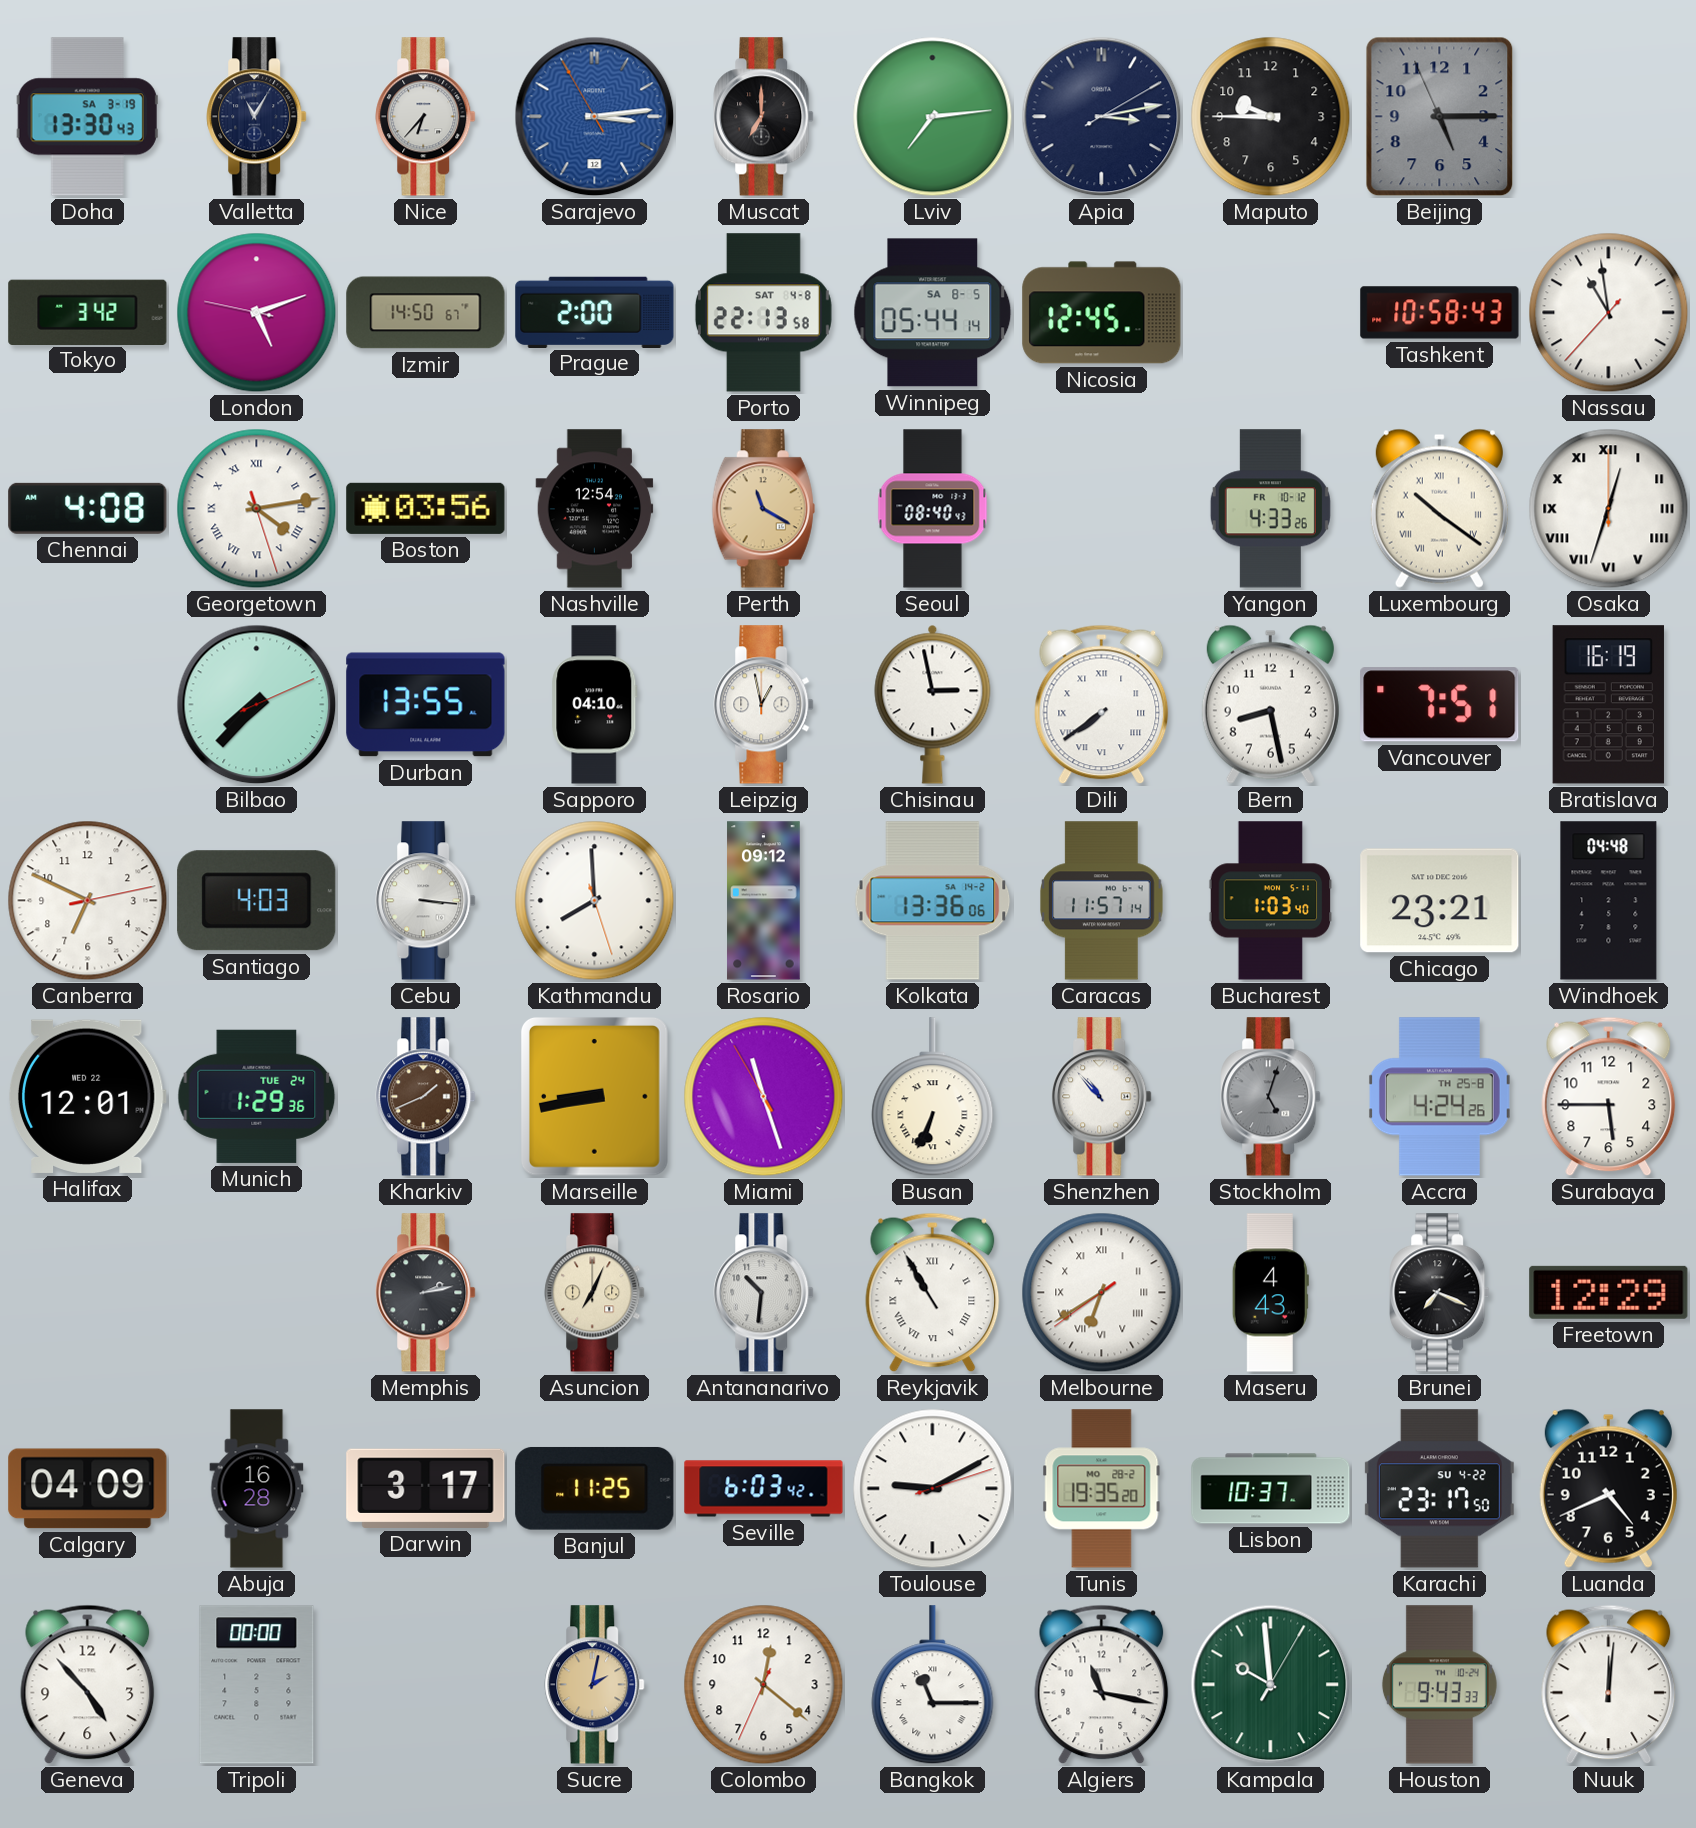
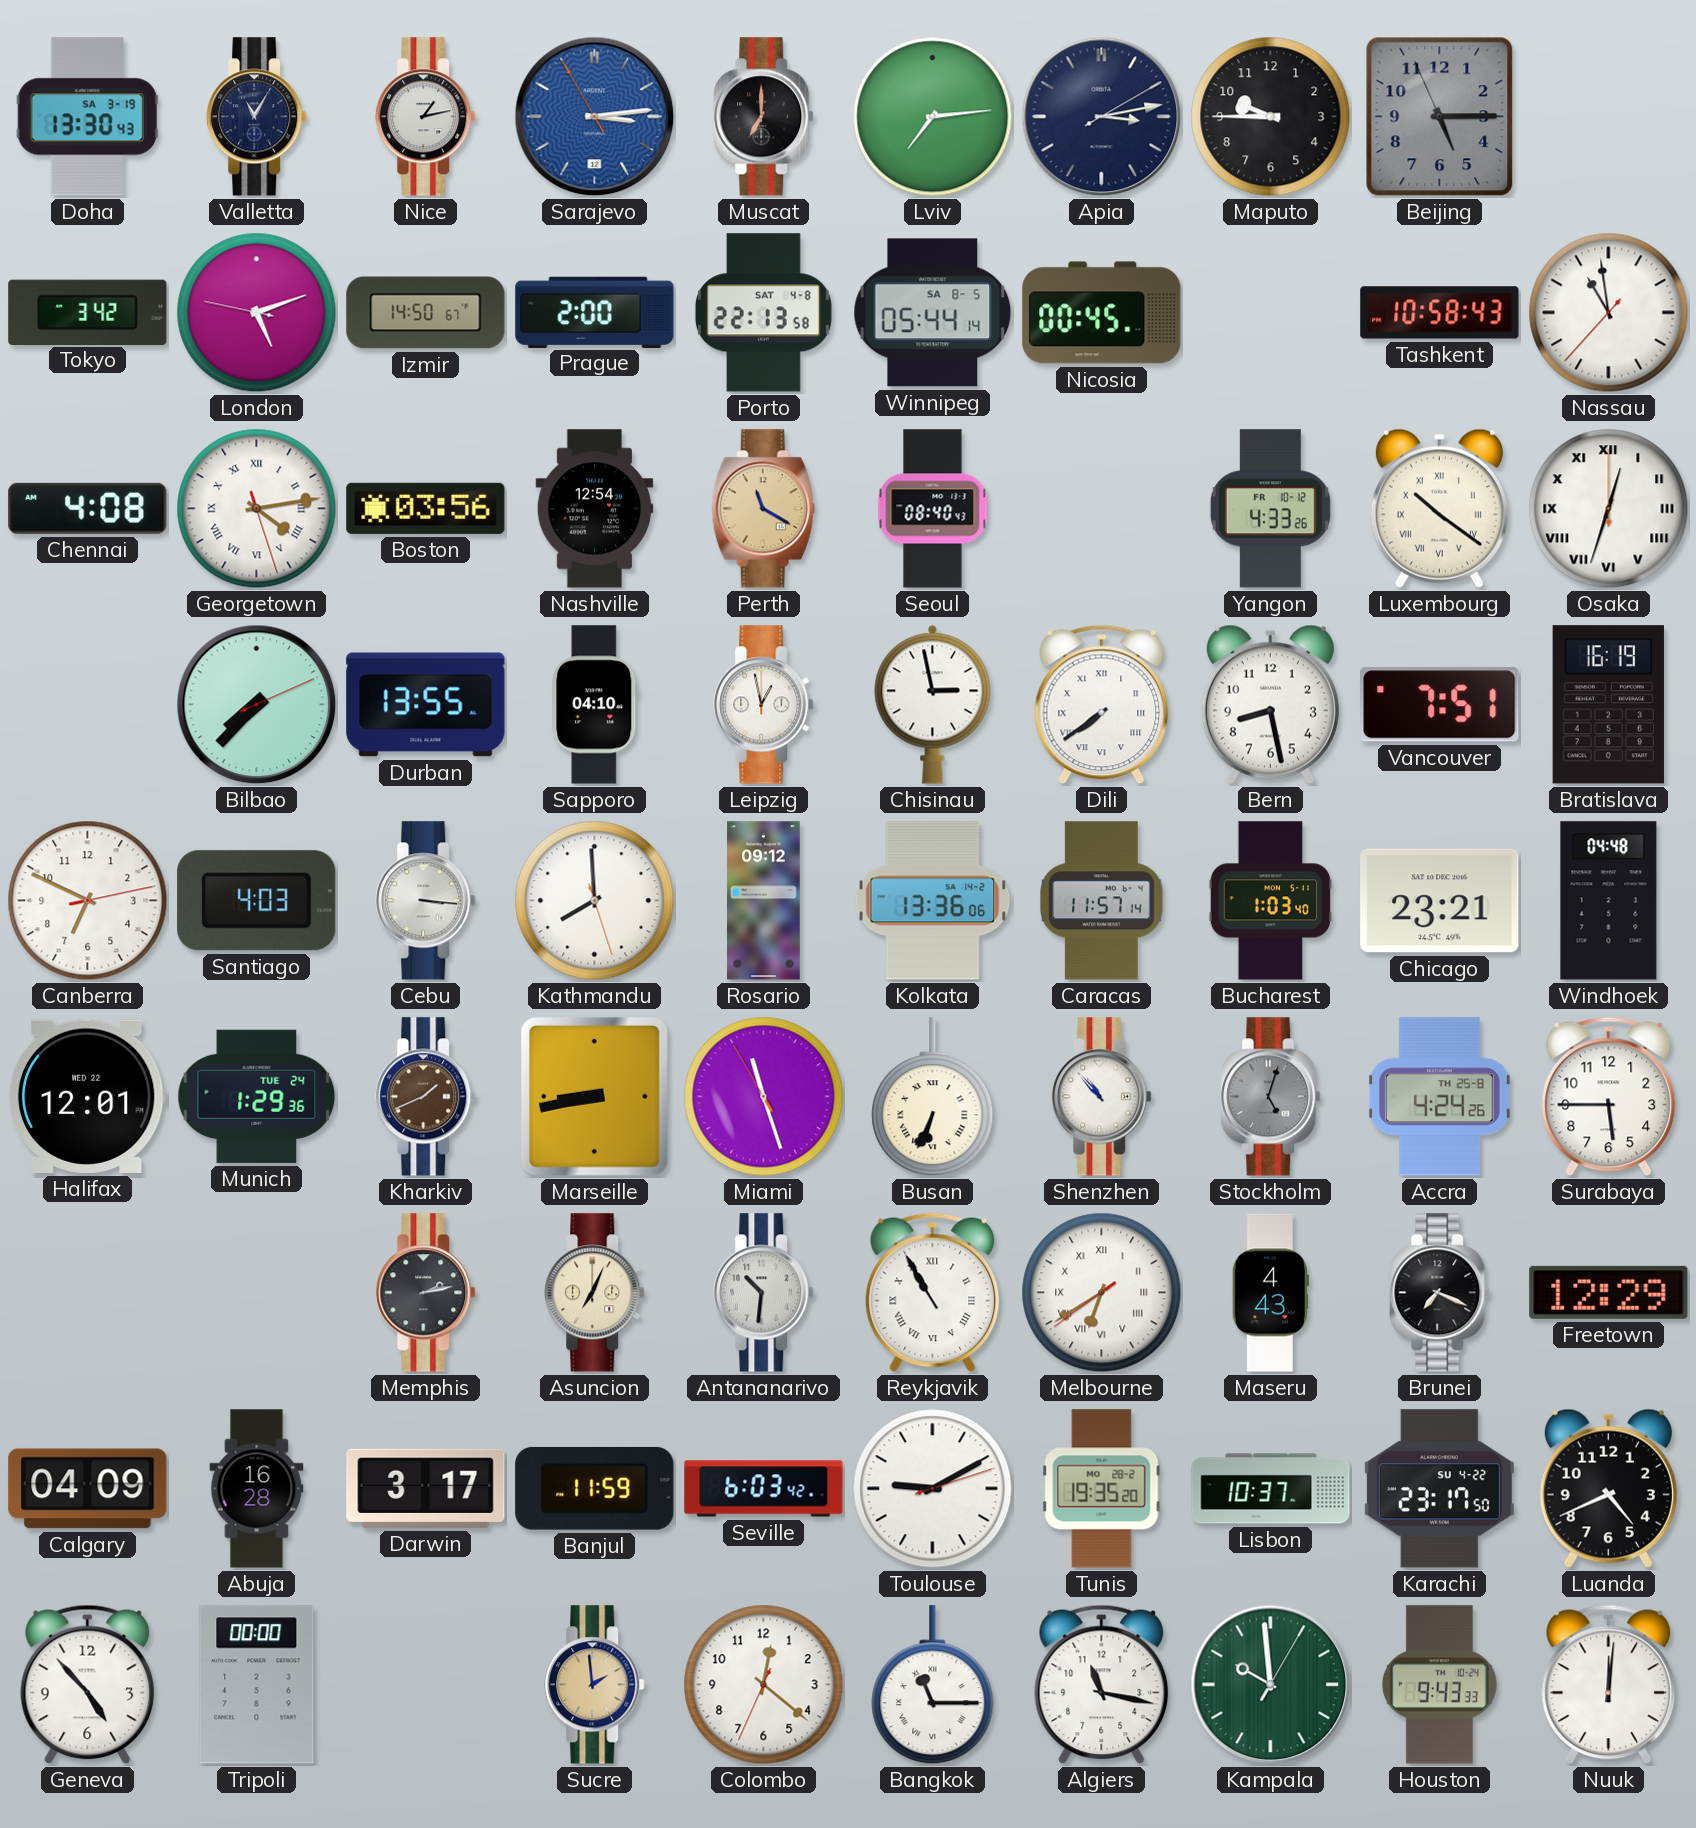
Nice: 6:37 -> 1:13
Nicosia: 12:45 -> 00:45
Banjul: 11:25 -> 11:59
Sucre: 2:02 -> 1:59
